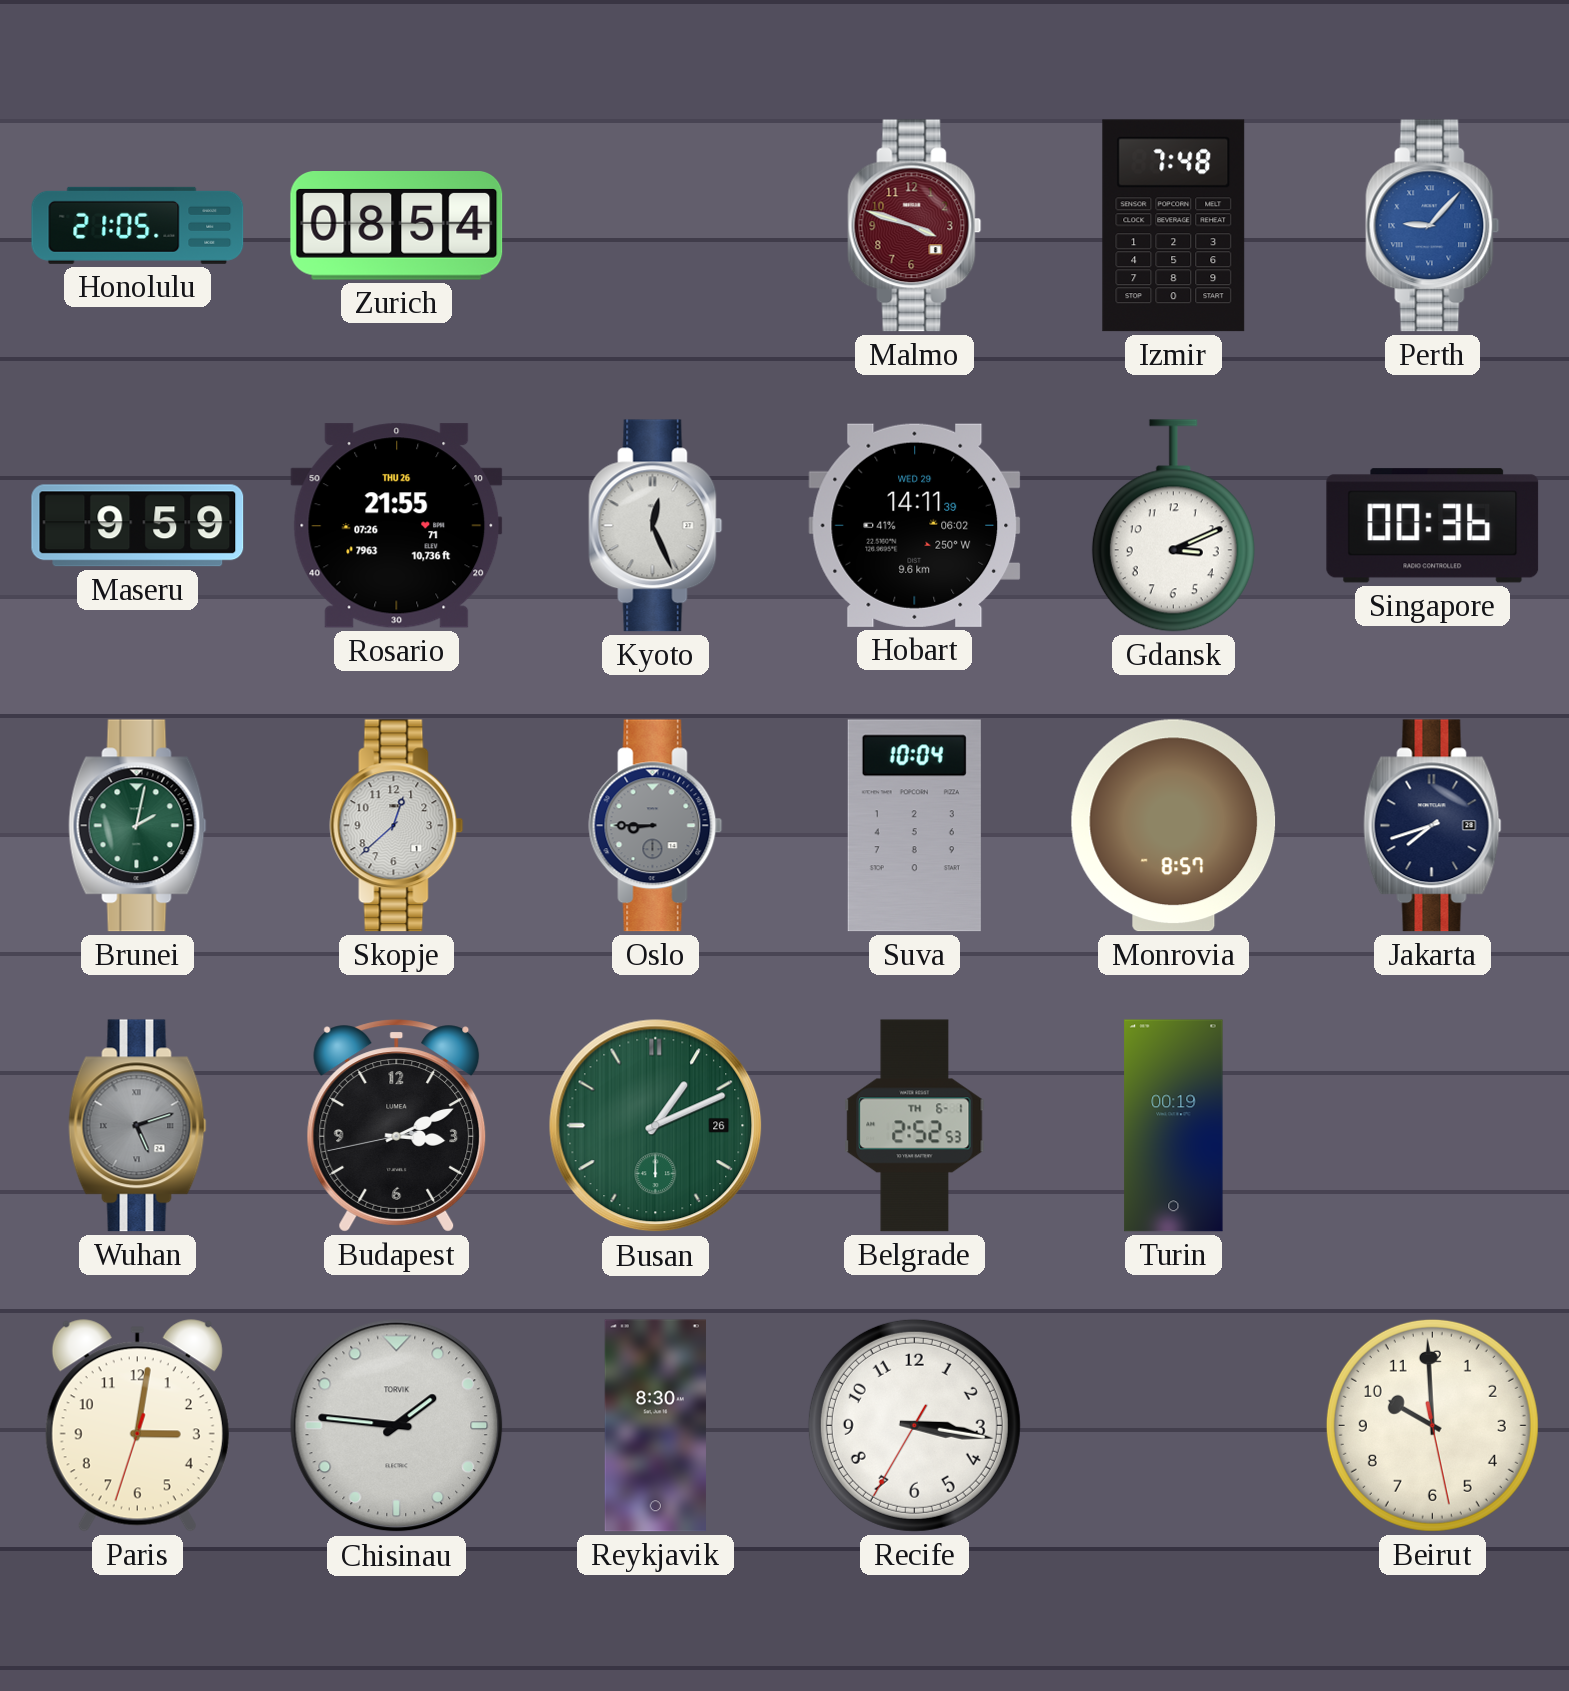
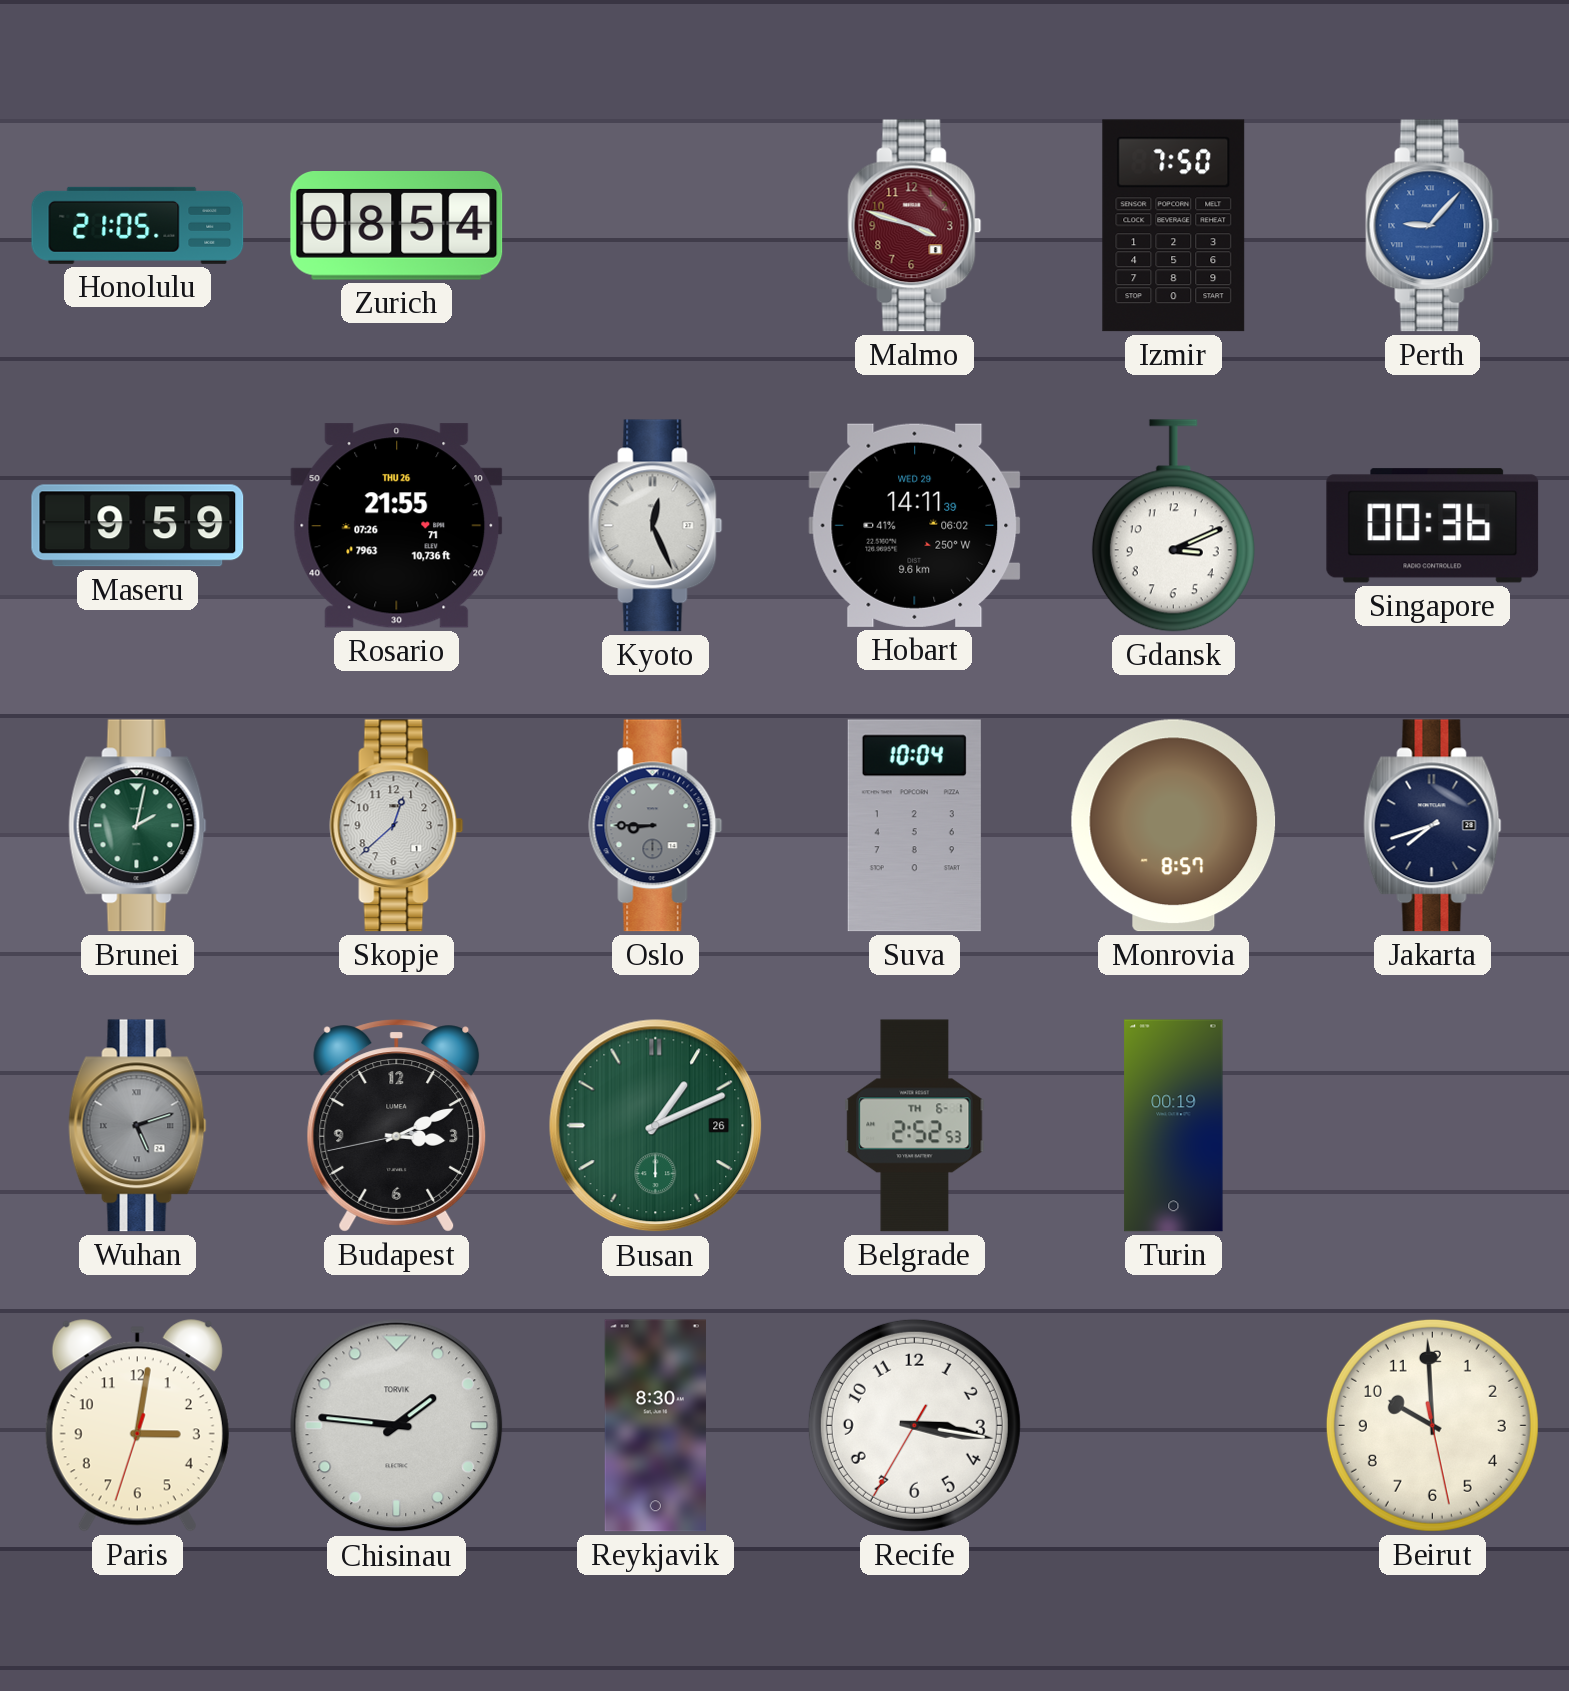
Izmir: 7:48 -> 7:50
